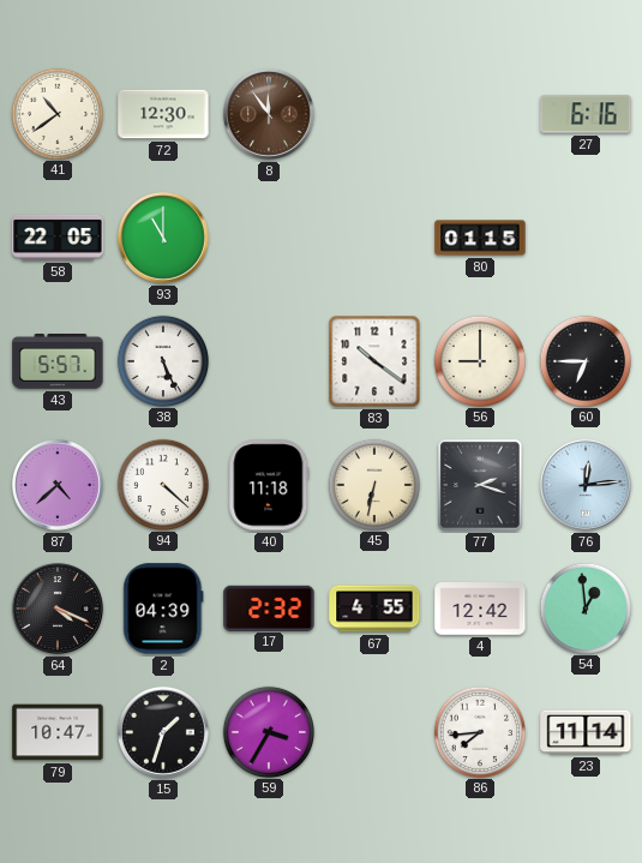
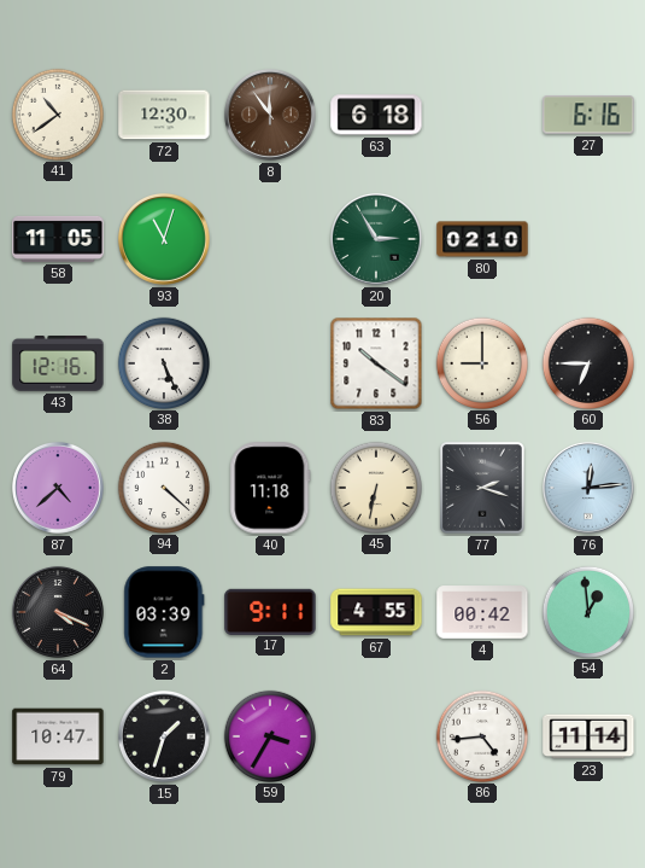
63: none -> 6:18
58: 22:05 -> 11:05
93: 11:00 -> 11:03
20: none -> 2:55
80: 01:15 -> 02:10
43: 5:57 -> 12:16
2: 04:39 -> 03:39
17: 2:32 -> 9:11
4: 12:42 -> 00:42
86: 7:44 -> 4:44
